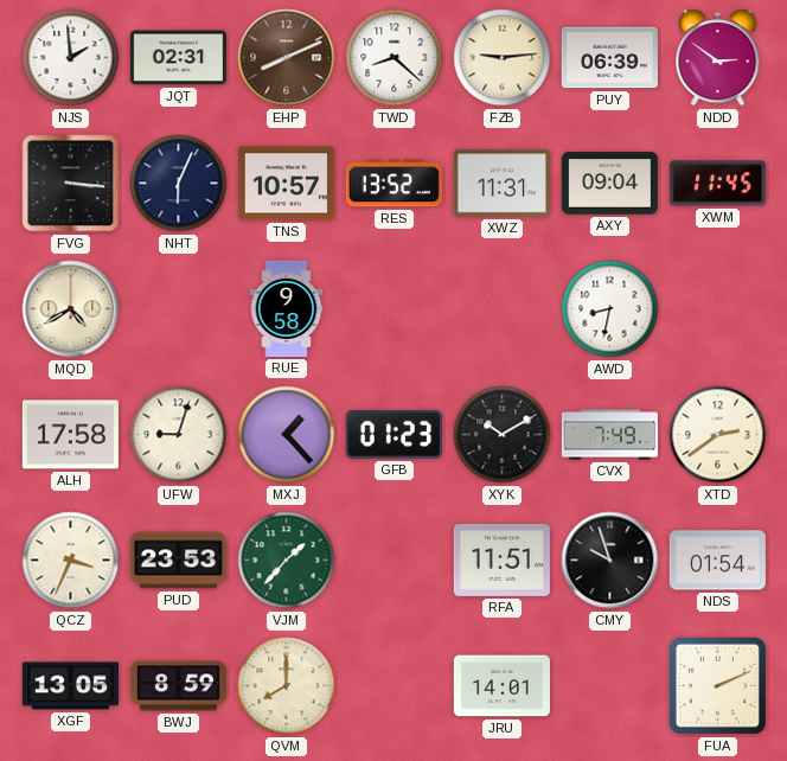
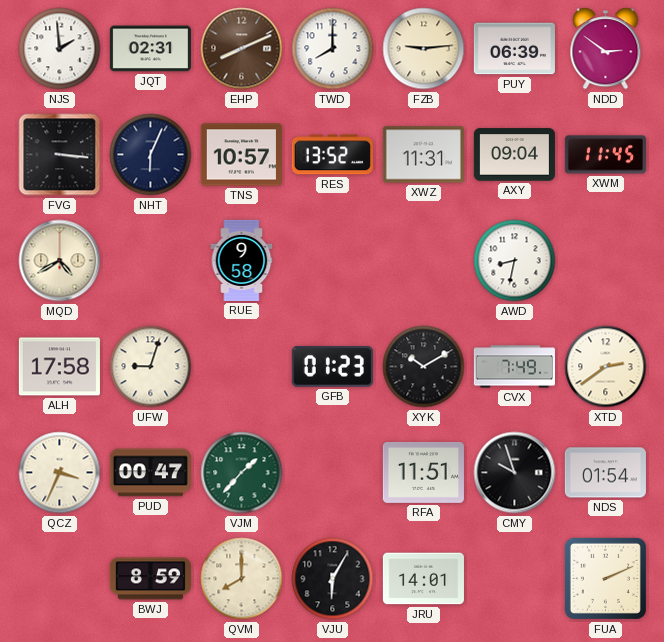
TWD: 8:22 -> 8:00
MXJ: 1:23 -> none
PUD: 23:53 -> 00:47
XGF: 13:05 -> none
VJU: none -> 6:05
